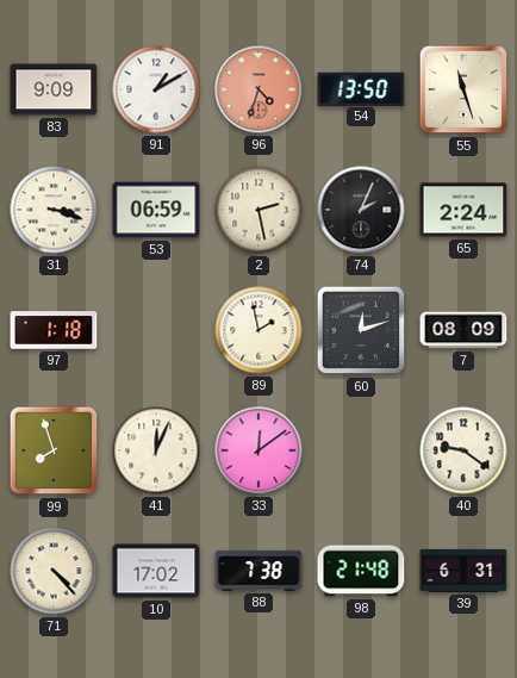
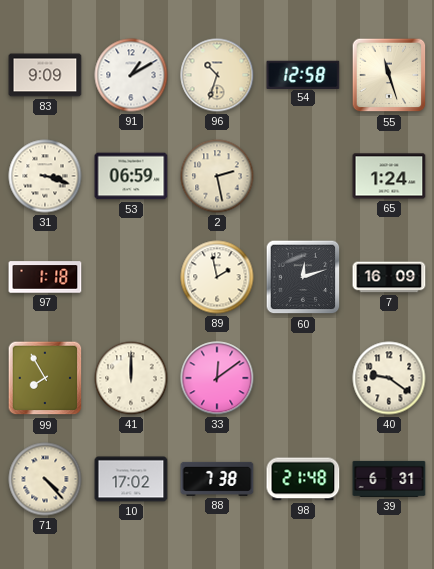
96: 4:33 -> 10:33
96 dial: salmon -> cream
54: 13:50 -> 12:58
74: 2:04 -> none
65: 2:24 -> 1:24
7: 08:09 -> 16:09
99: 7:57 -> 7:55
41: 12:04 -> 12:00
